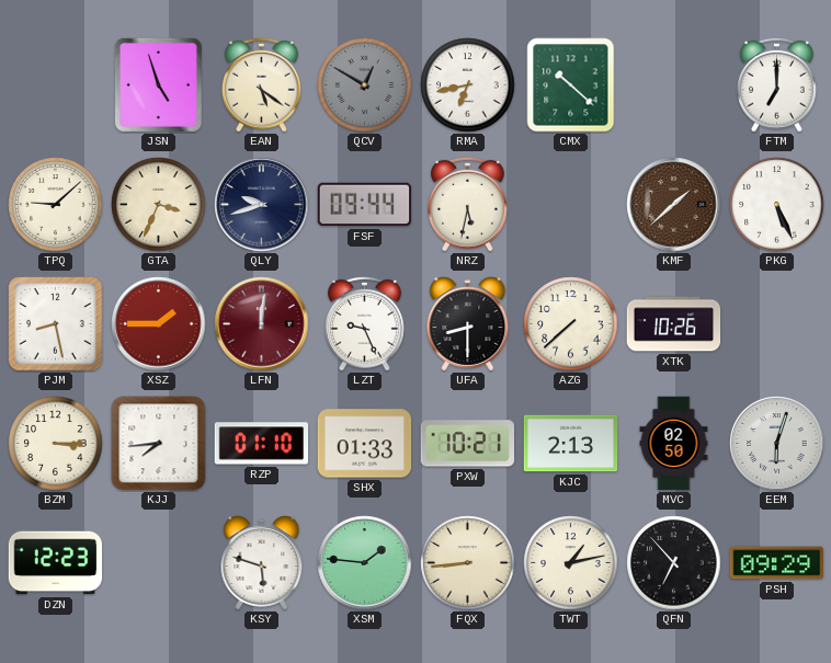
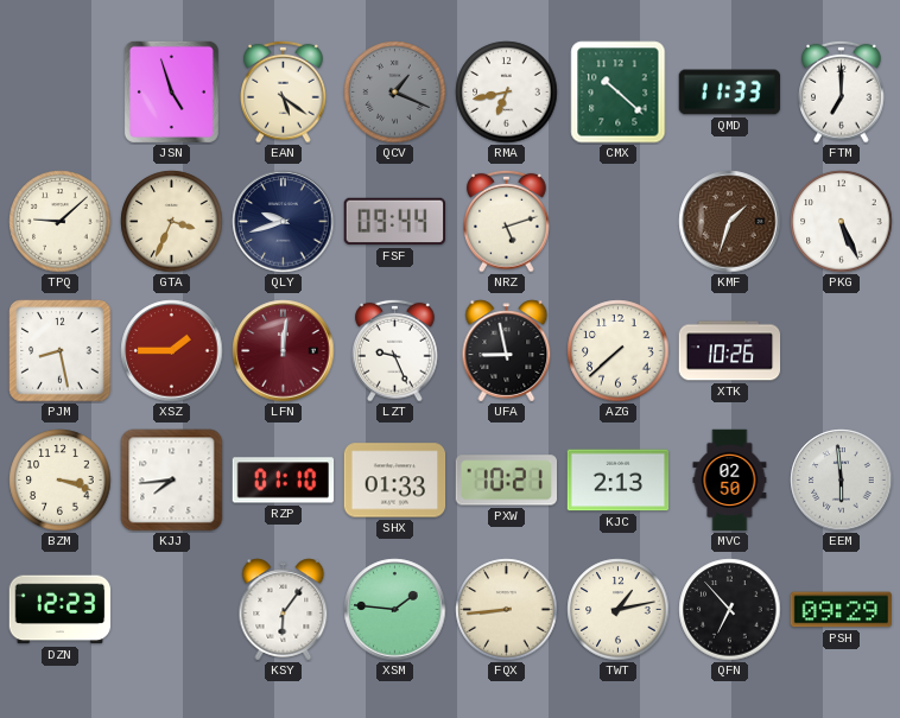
QCV: 12:50 -> 1:19
QMD: none -> 11:33
NRZ: 5:32 -> 5:12
KMF: 1:38 -> 1:33
UFA: 8:30 -> 8:58
BZM: 3:15 -> 3:18
EEM: 6:03 -> 5:59
KSY: 5:48 -> 6:06
